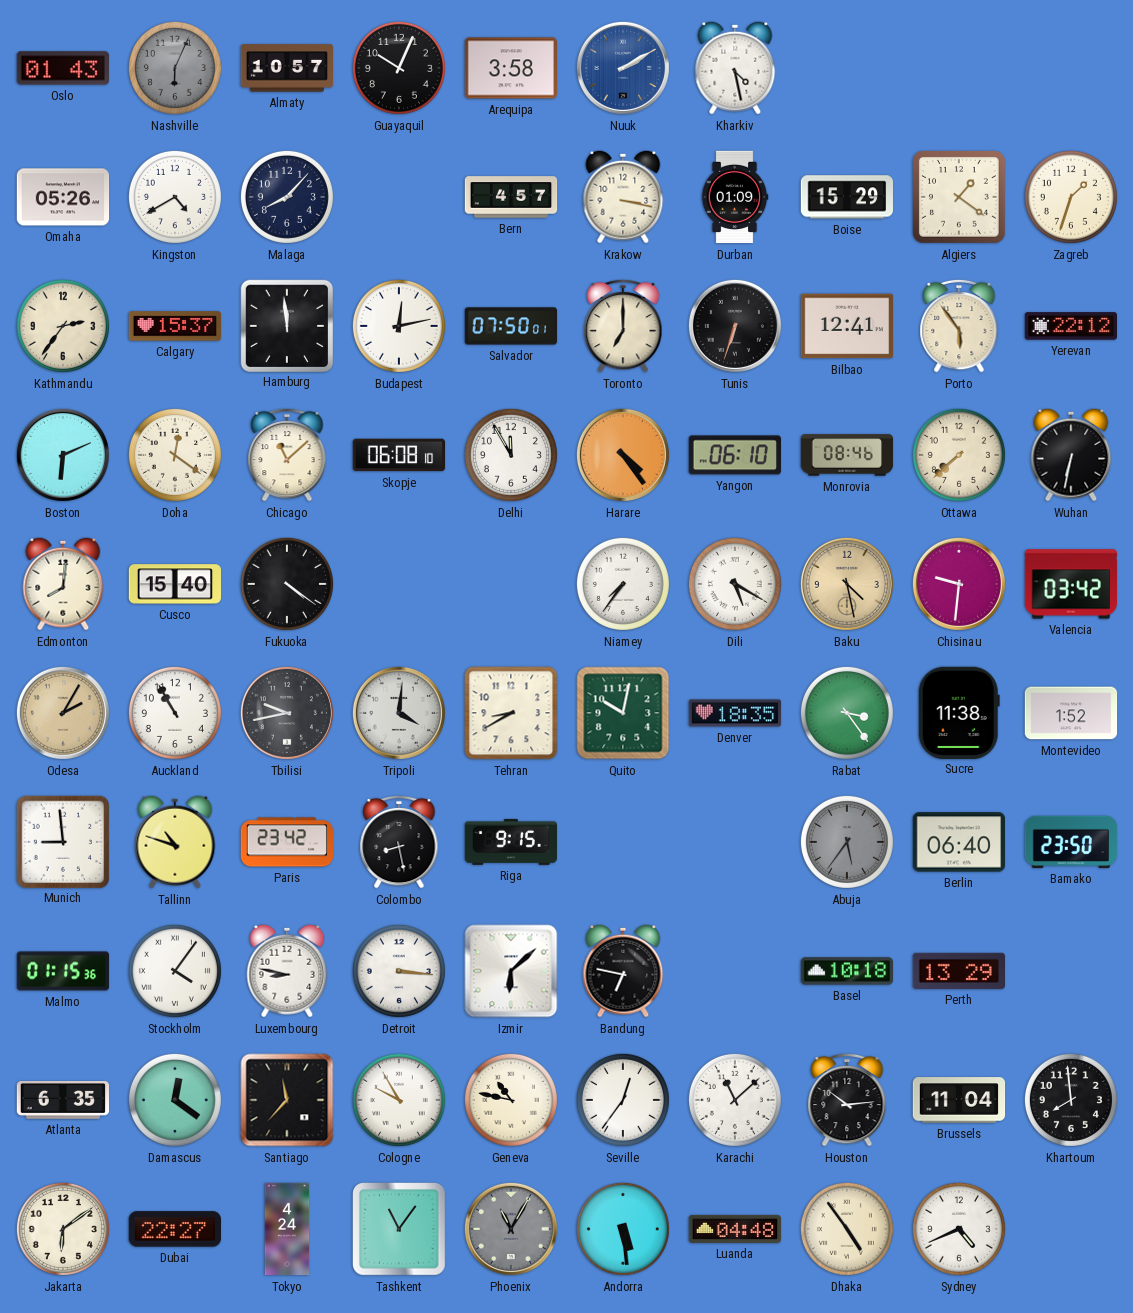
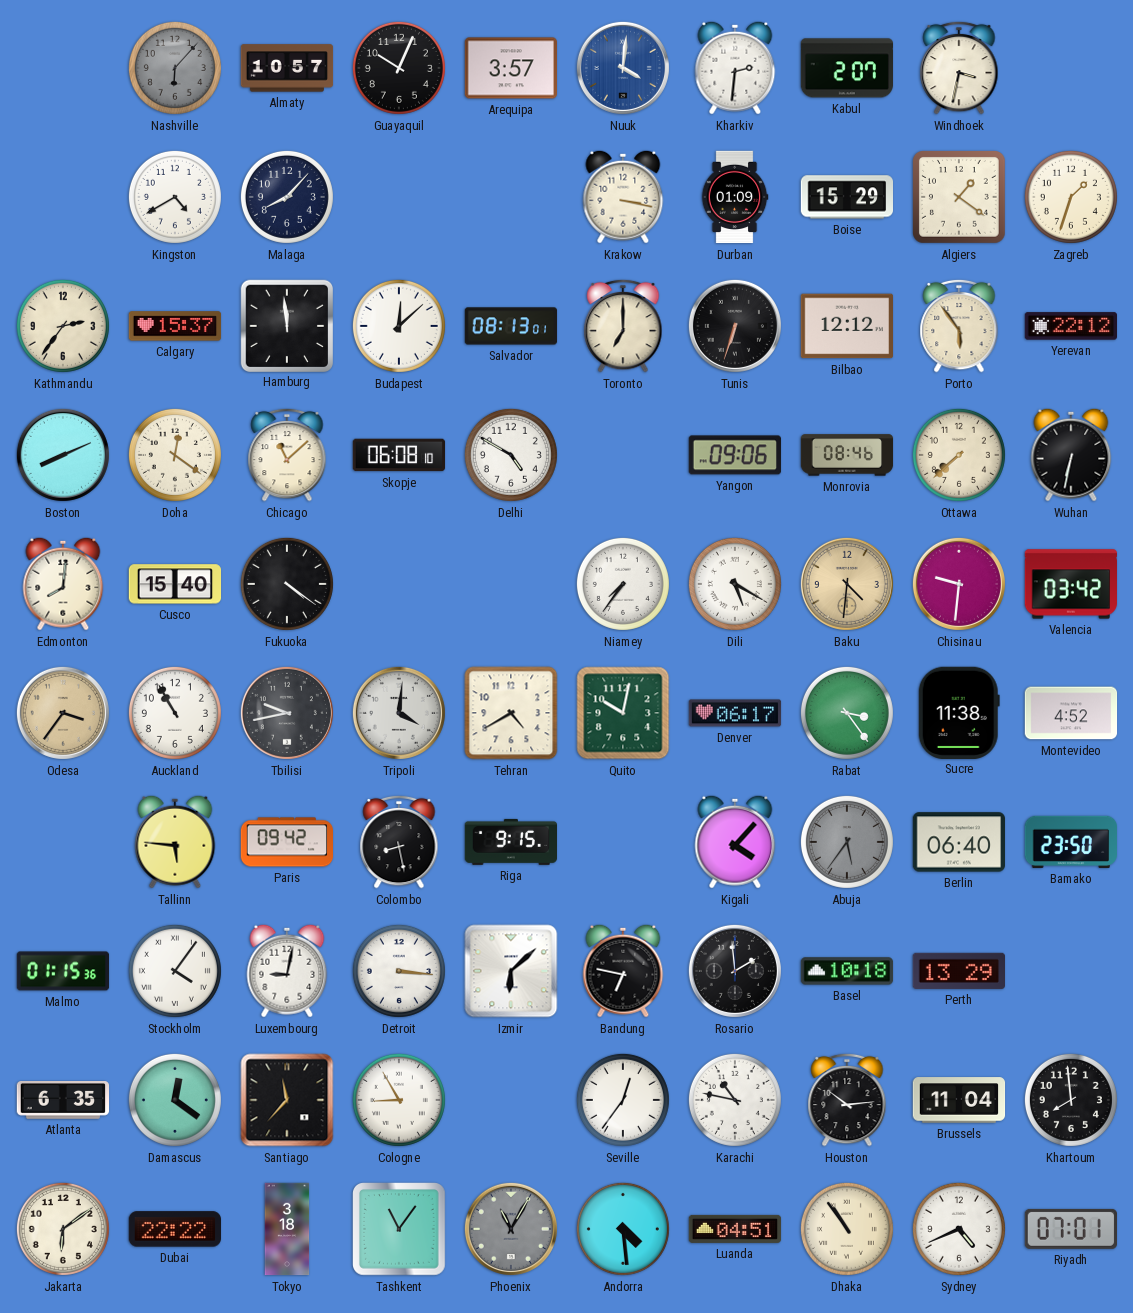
Oslo: 01:43 -> none
Nashville: 6:04 -> 6:07
Arequipa: 3:58 -> 3:57
Nuuk: 2:10 -> 4:01
Kharkiv: 4:28 -> 2:31
Kabul: none -> 2:07
Windhoek: none -> 3:32
Omaha: 05:26 -> none
Bern: 4:57 -> none
Budapest: 12:13 -> 12:08
Salvador: 07:50 -> 08:13
Bilbao: 12:41 -> 12:12
Boston: 6:11 -> 8:11
Delhi: 11:55 -> 4:50
Harare: 4:24 -> none
Yangon: 06:10 -> 09:06
Baku: 4:28 -> 4:31
Odesa: 2:05 -> 3:36
Tehran: 8:40 -> 4:40
Denver: 18:35 -> 06:17
Montevideo: 1:52 -> 4:52
Munich: 8:59 -> none
Tallinn: 10:48 -> 5:46
Paris: 23:42 -> 09:42
Kigali: none -> 4:07
Luxembourg: 8:47 -> 9:02
Rosario: none -> 1:59
Cologne: 9:55 -> 8:55
Geneva: 10:47 -> none
Karachi: 11:08 -> 10:47
Dubai: 22:27 -> 22:22
Tokyo: 4:24 -> 3:18
Andorra: 5:29 -> 4:29
Luanda: 04:48 -> 04:51
Dhaka: 4:54 -> 10:54
Riyadh: none -> 07:01
